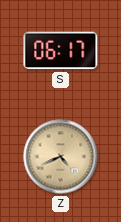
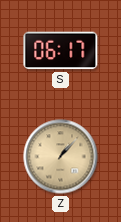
Z: 4:41 -> 1:07
